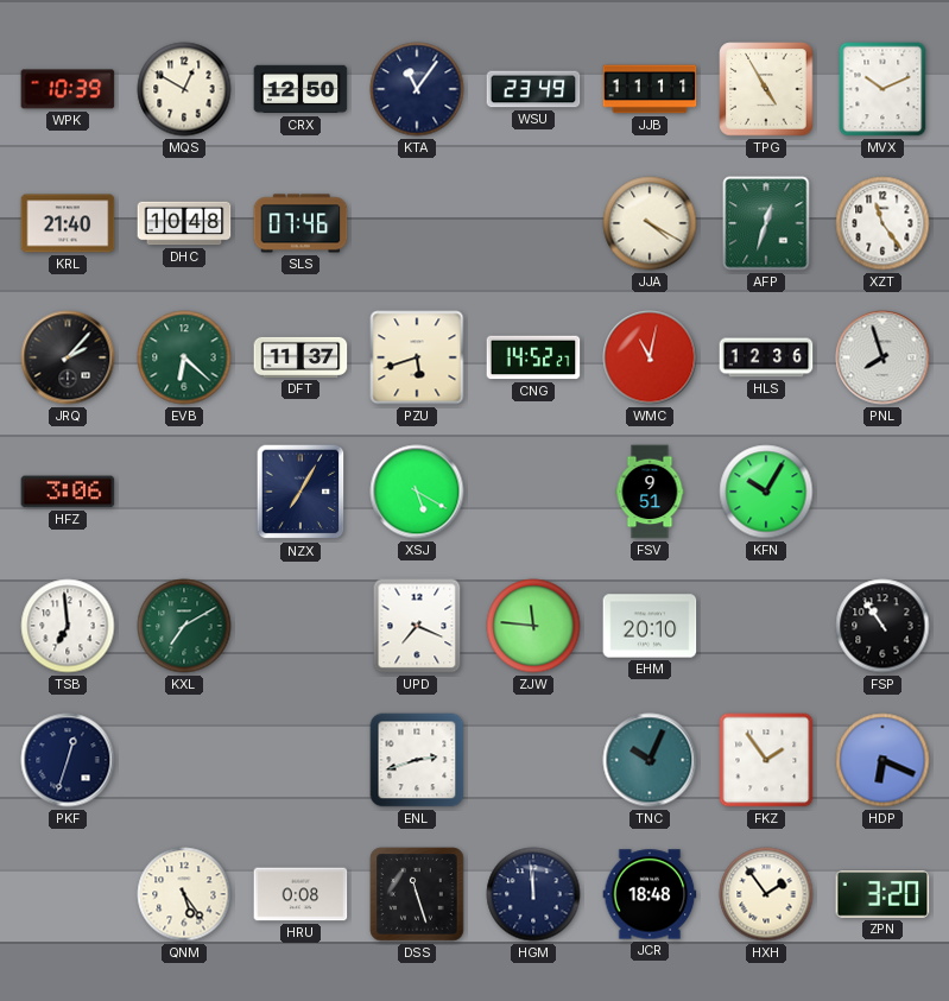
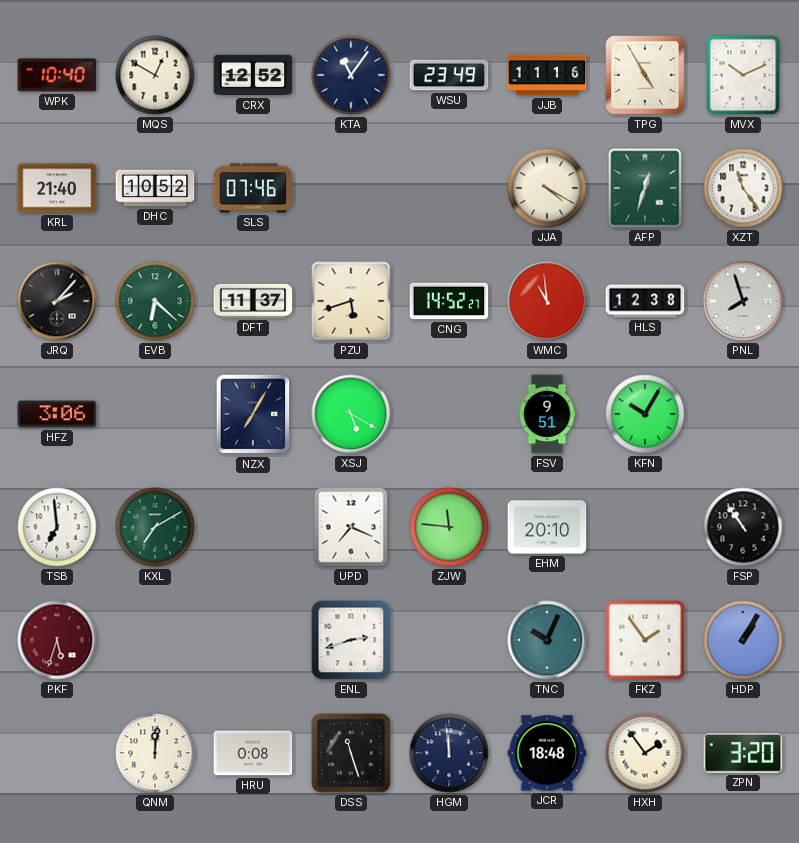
WPK: 10:39 -> 10:40
CRX: 12:50 -> 12:52
JJB: 11:11 -> 11:16
DHC: 10:48 -> 10:52
WMC: 11:02 -> 10:59
HLS: 12:36 -> 12:38
PKF: 12:33 -> 5:33
PKF dial: navy -> burgundy
HDP: 6:19 -> 1:05
QNM: 5:24 -> 12:01
